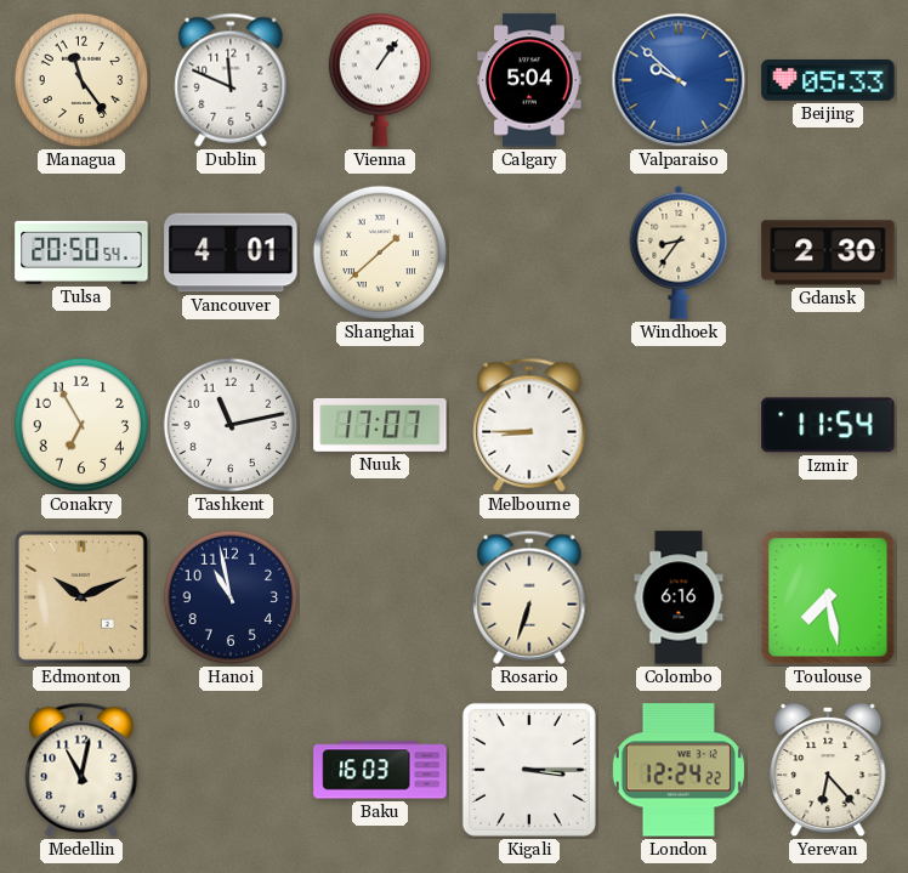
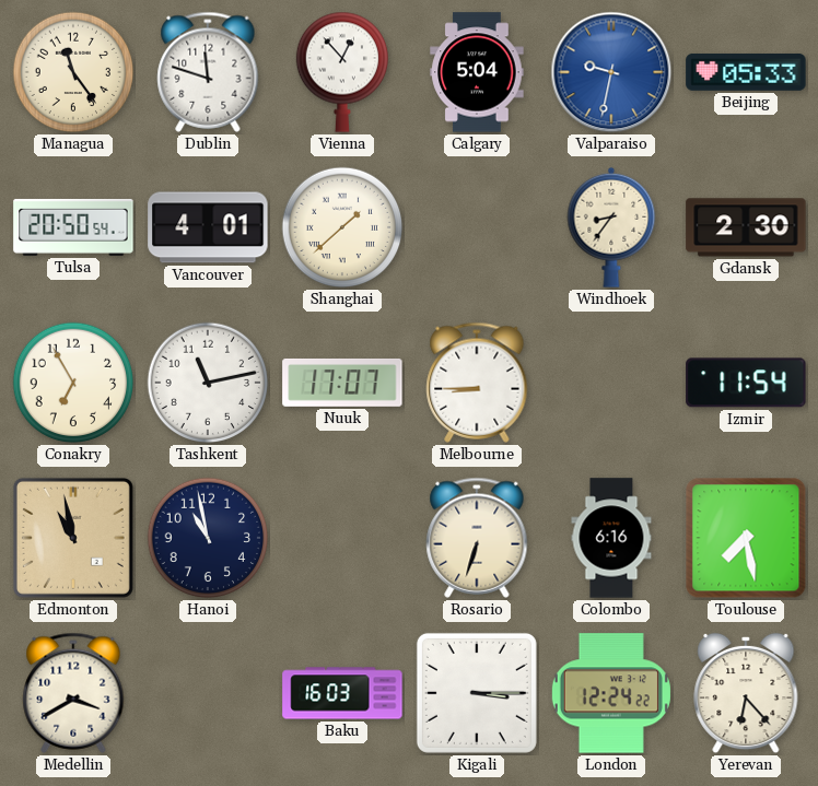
Dublin: 11:49 -> 11:48
Vienna: 1:06 -> 12:53
Valparaiso: 9:52 -> 9:32
Edmonton: 10:11 -> 10:58
Medellin: 11:02 -> 3:40
